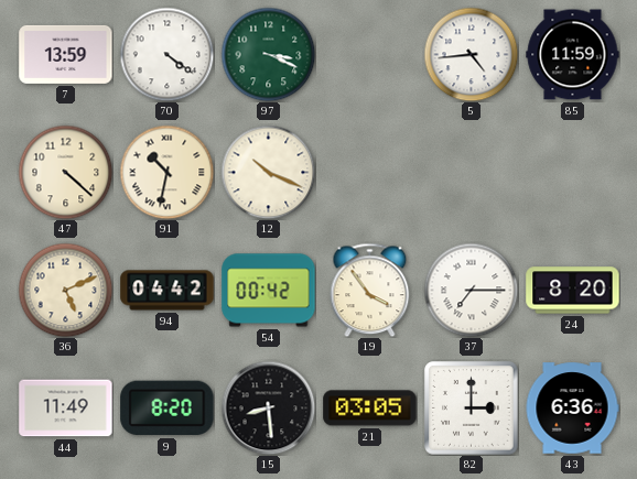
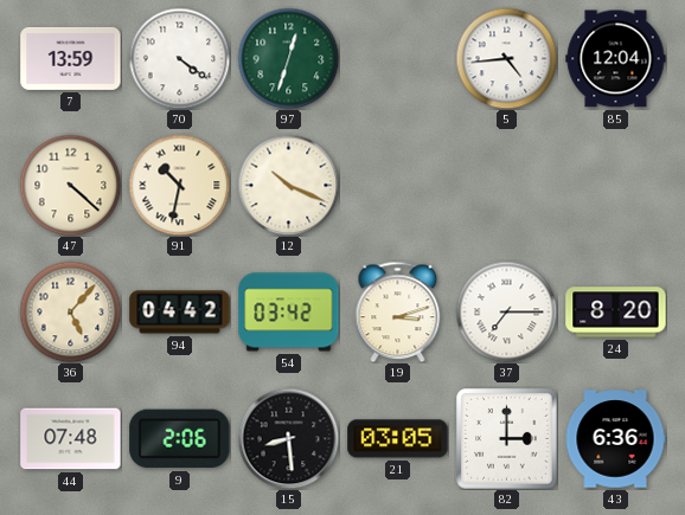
97: 3:19 -> 12:33
85: 11:59 -> 12:04
36: 5:11 -> 5:07
54: 00:42 -> 03:42
19: 3:54 -> 3:12
44: 11:49 -> 07:48
9: 8:20 -> 2:06
